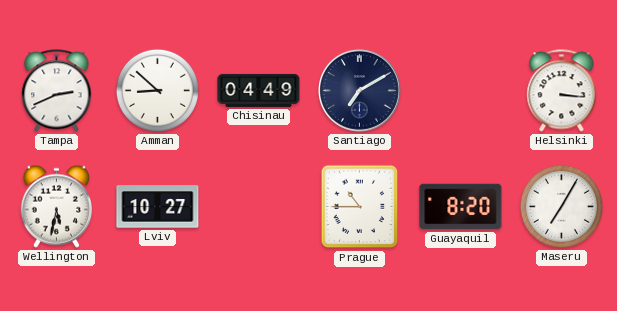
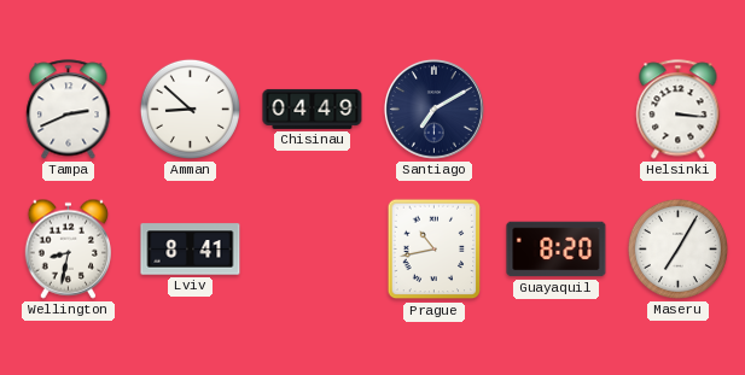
Wellington: 5:32 -> 8:32
Lviv: 10:27 -> 8:41
Prague: 10:45 -> 10:43
